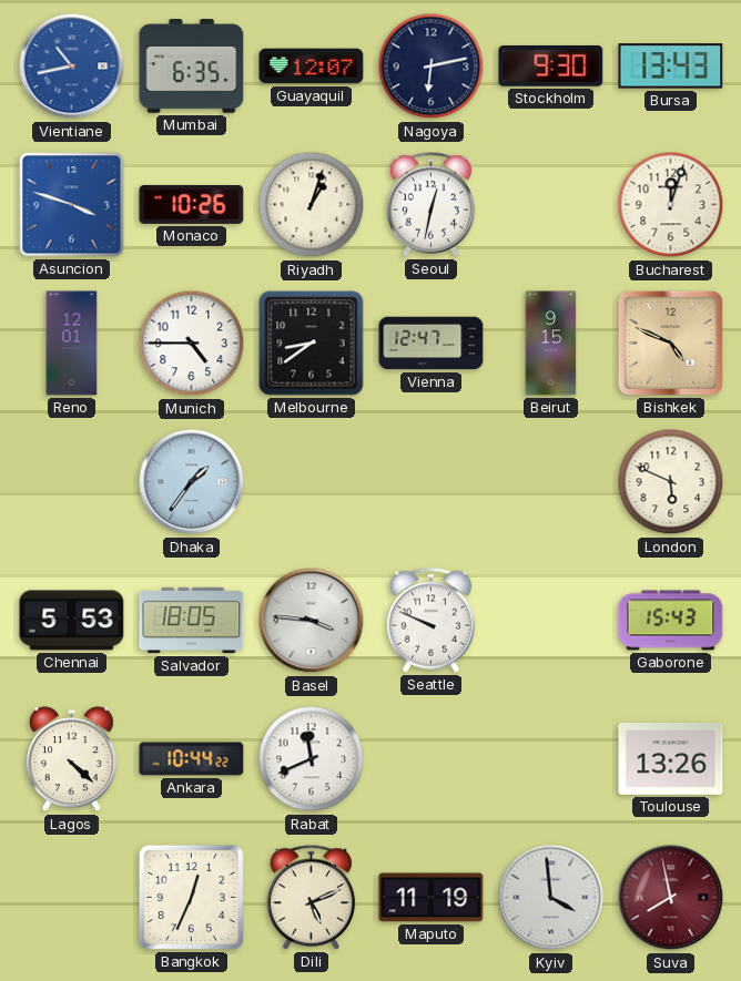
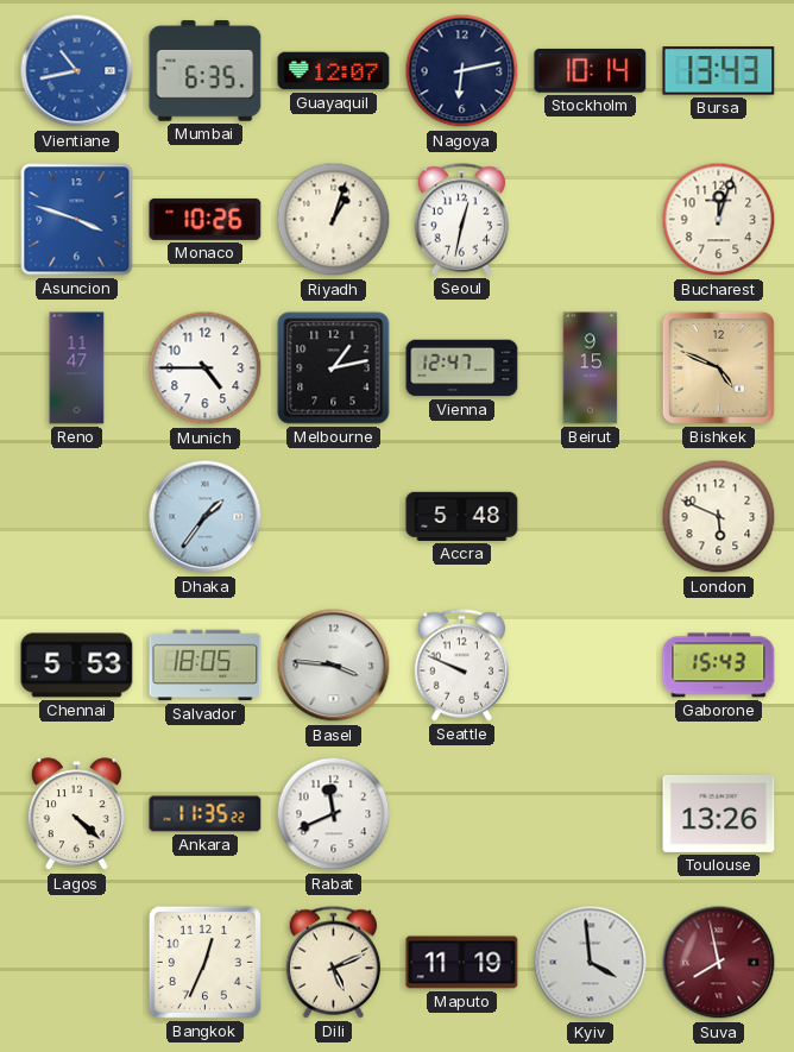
Stockholm: 9:30 -> 10:14
Reno: 12:01 -> 11:47
Melbourne: 8:39 -> 1:13
Accra: none -> 5:48
Ankara: 10:44 -> 11:35
